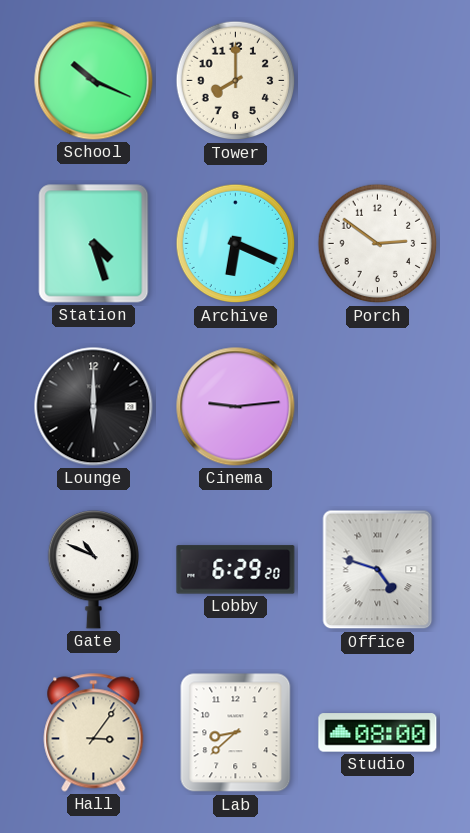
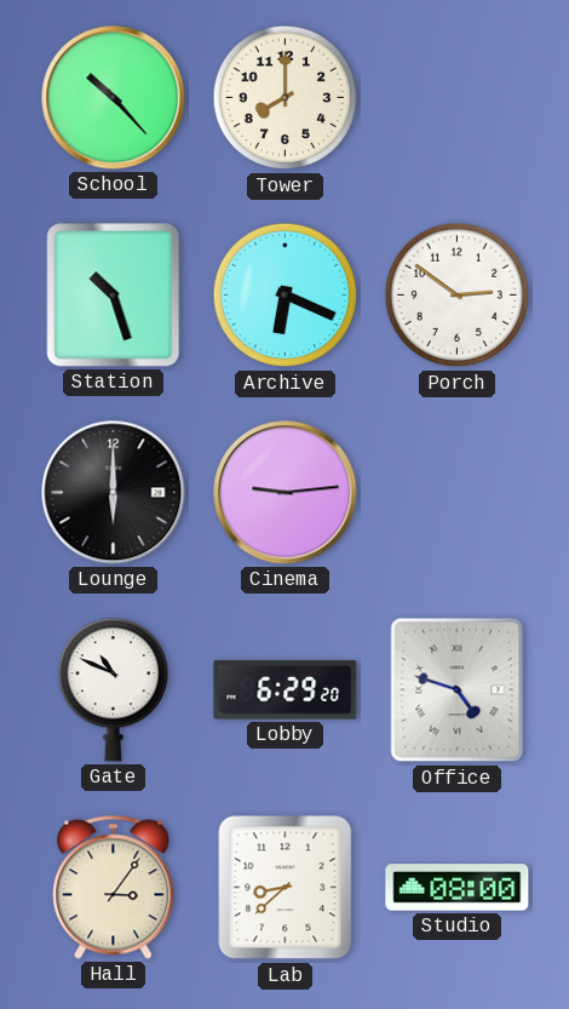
School: 10:19 -> 10:23
Station: 4:27 -> 10:27
